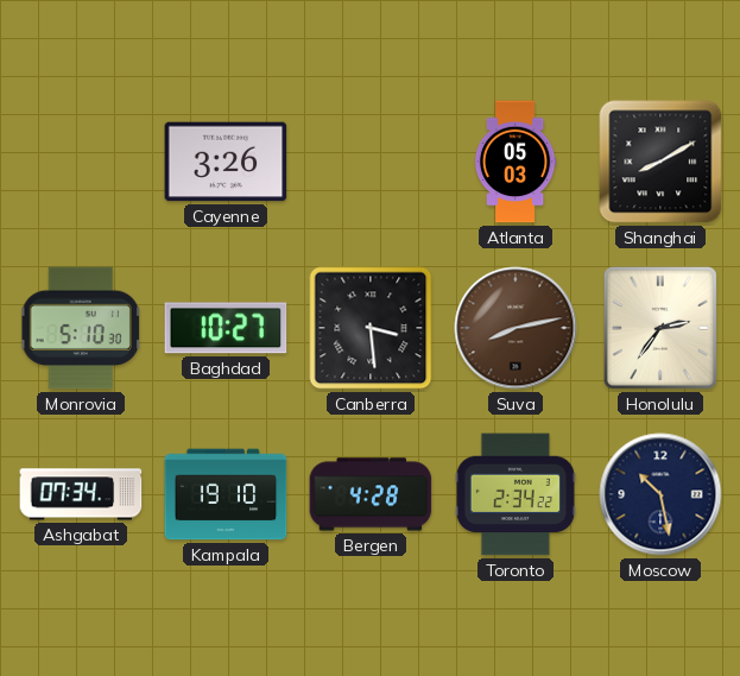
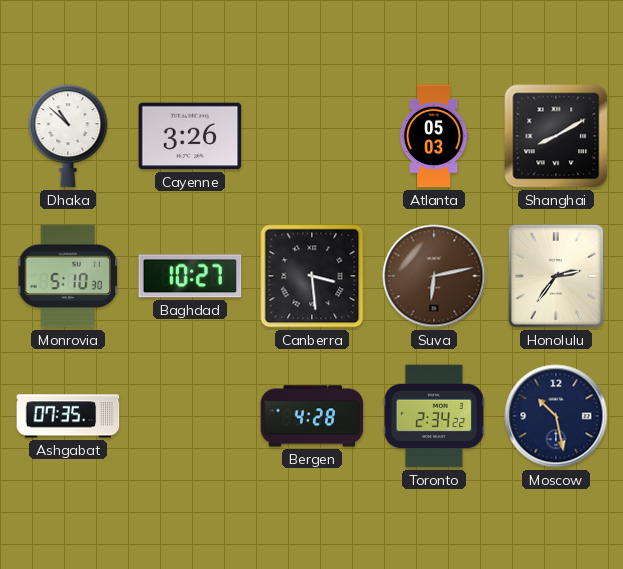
Dhaka: none -> 10:52
Suva: 8:13 -> 6:13
Ashgabat: 07:34 -> 07:35
Kampala: 19:10 -> none
